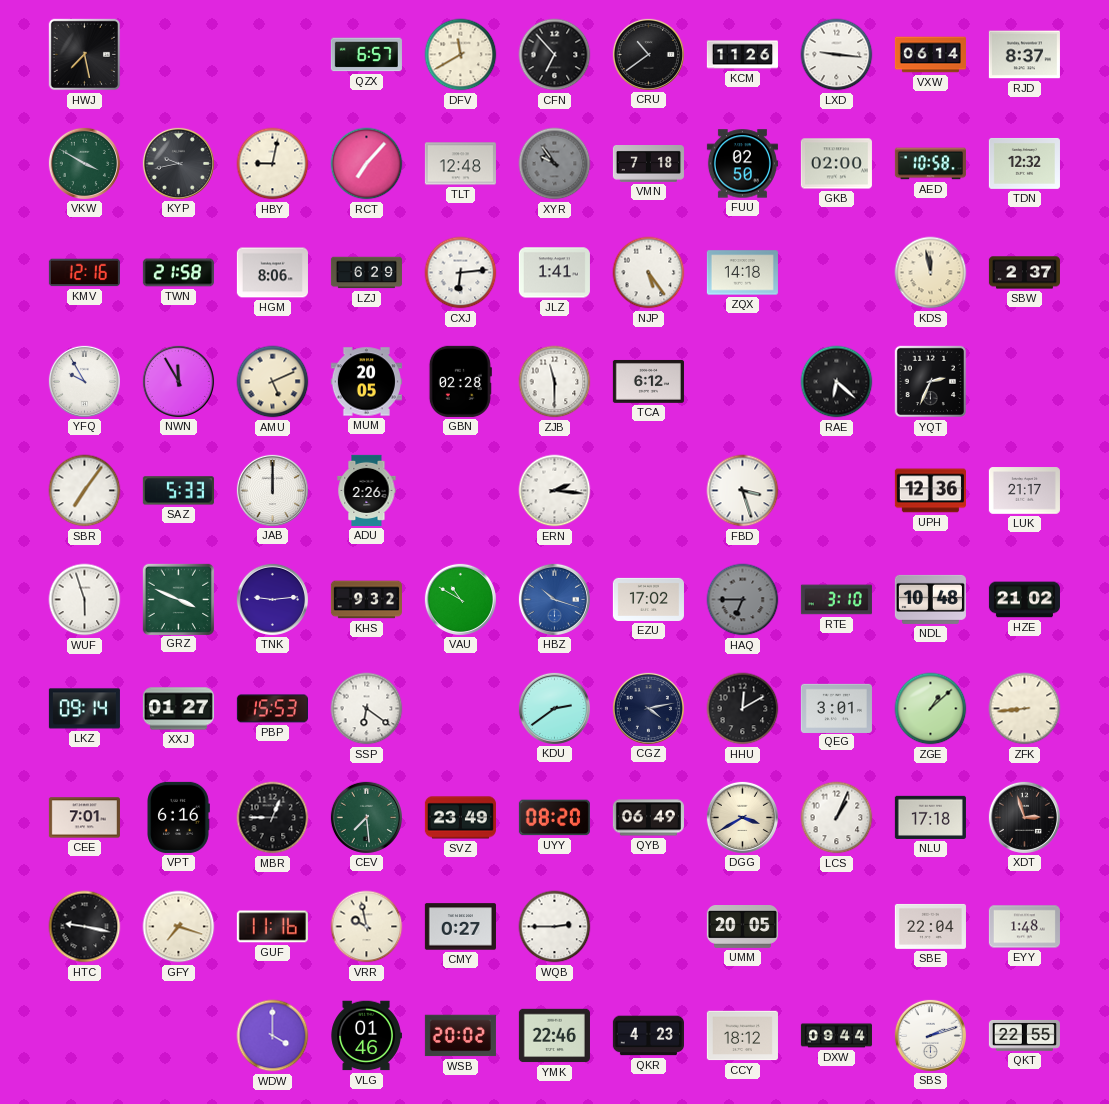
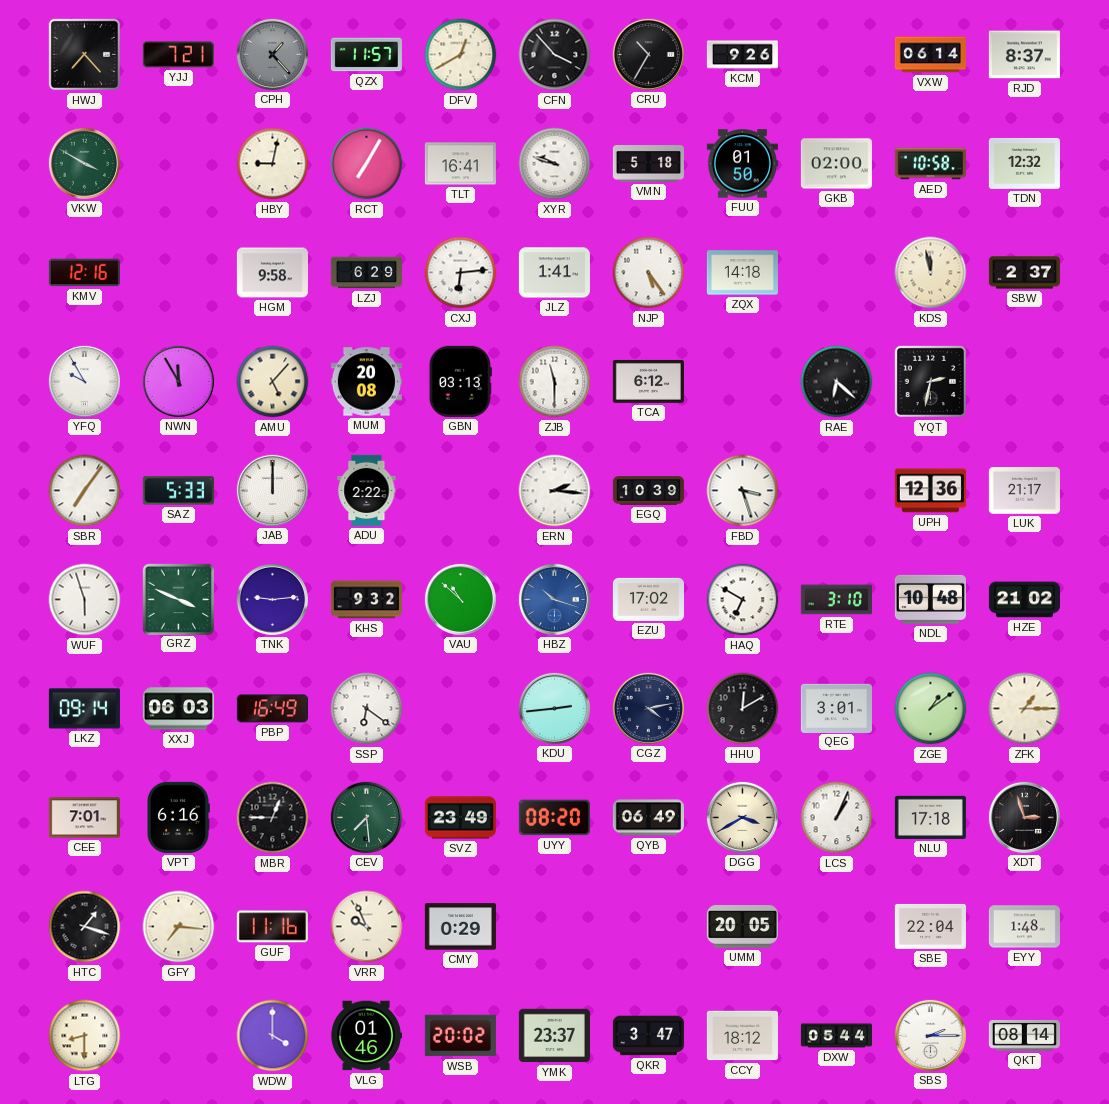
HWJ: 7:28 -> 7:23
YJJ: none -> 7:21
CPH: none -> 1:23
QZX: 6:57 -> 11:57
DFV: 11:40 -> 12:40
CFN: 6:53 -> 3:53
CRU: 10:39 -> 10:35
KCM: 11:26 -> 9:26
LXD: 9:16 -> none
KYP: 9:43 -> none
RCT: 7:07 -> 7:05
TLT: 12:48 -> 16:41
XYR: 9:54 -> 9:48
XYR dial: grey -> white
VMN: 7:18 -> 5:18
FUU: 02:50 -> 01:50
TWN: 21:58 -> none
HGM: 8:06 -> 9:58
AMU: 5:11 -> 5:07
MUM: 20:05 -> 20:08
GBN: 02:28 -> 03:13
YQT: 2:34 -> 2:32
ADU: 2:26 -> 2:22
EGQ: none -> 10:39
VAU: 10:50 -> 10:52
HAQ: 6:45 -> 6:50
HAQ dial: grey -> white
XXJ: 01:27 -> 06:03
PBP: 15:53 -> 16:49
KDU: 2:39 -> 2:44
ZGE: 1:08 -> 1:09
ZFK: 8:44 -> 1:15
HTC: 9:17 -> 1:18
GFY: 7:18 -> 7:16
VRR: 9:58 -> 9:56
CMY: 0:27 -> 0:29
WQB: 2:45 -> none
LTG: none -> 8:30
YMK: 22:46 -> 23:37
QKR: 4:23 -> 3:47
DXW: 09:44 -> 05:44
SBS: 2:12 -> 2:15
QKT: 22:55 -> 08:14
